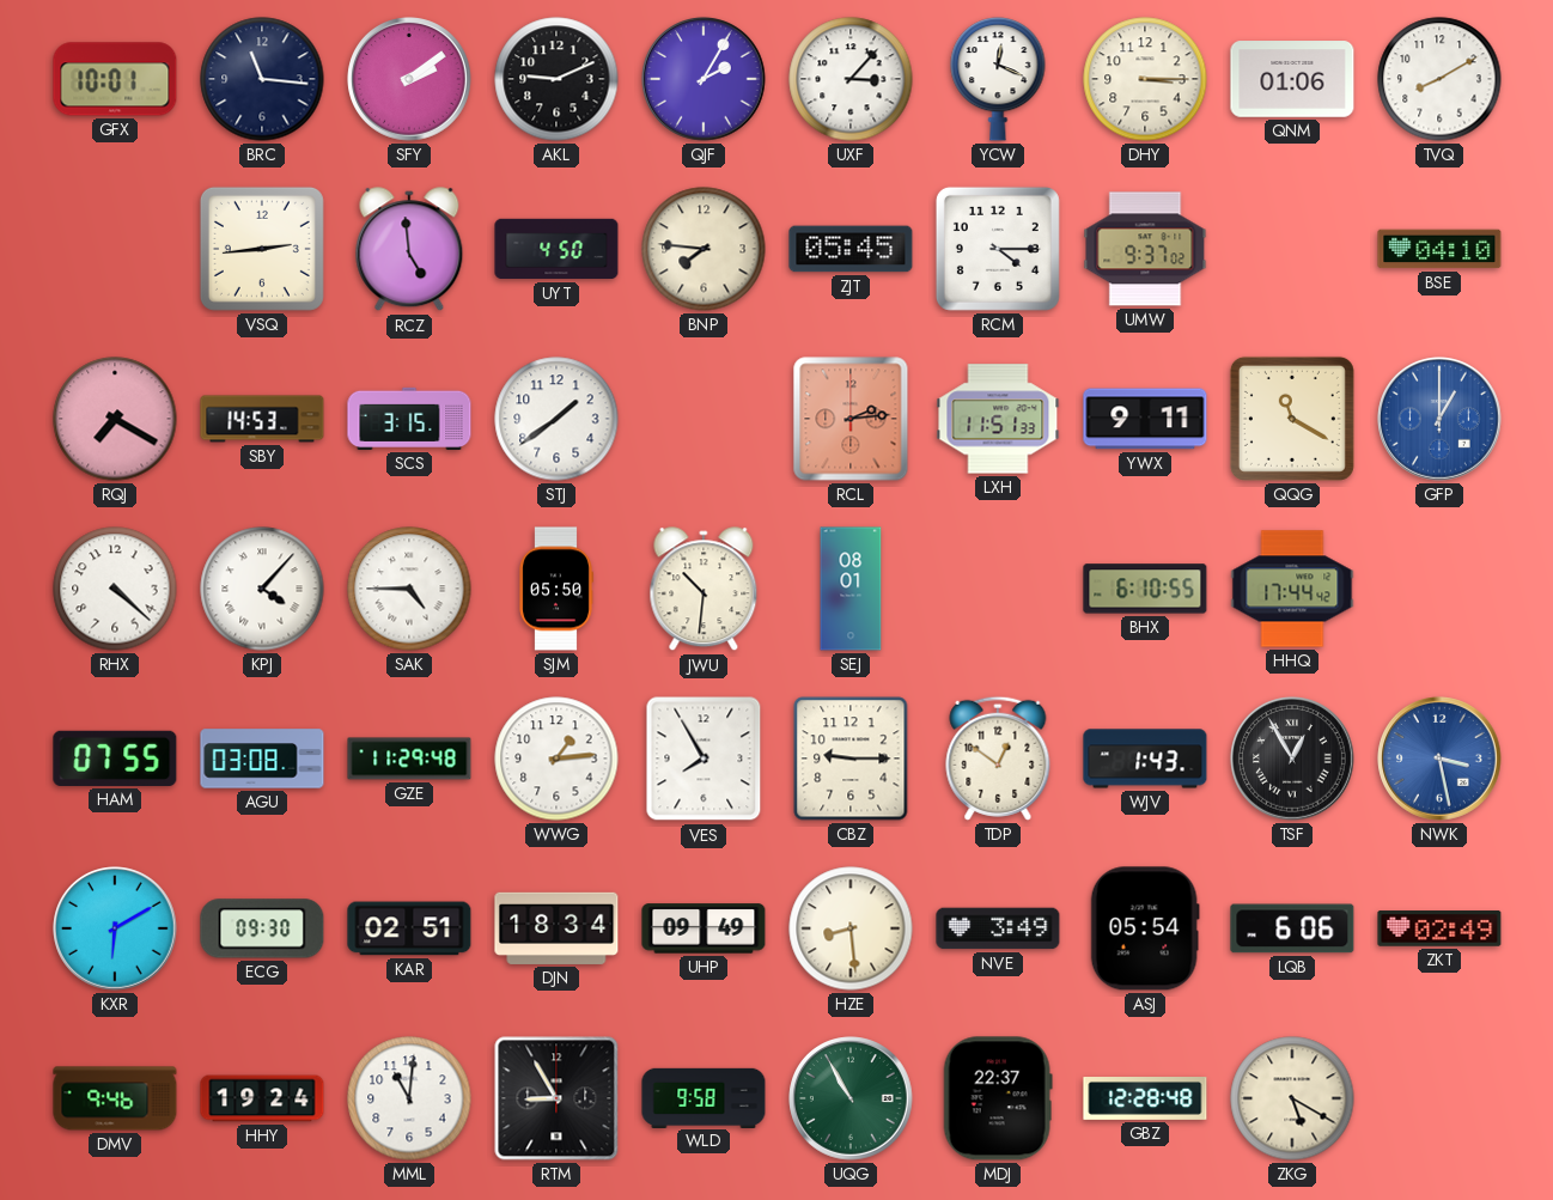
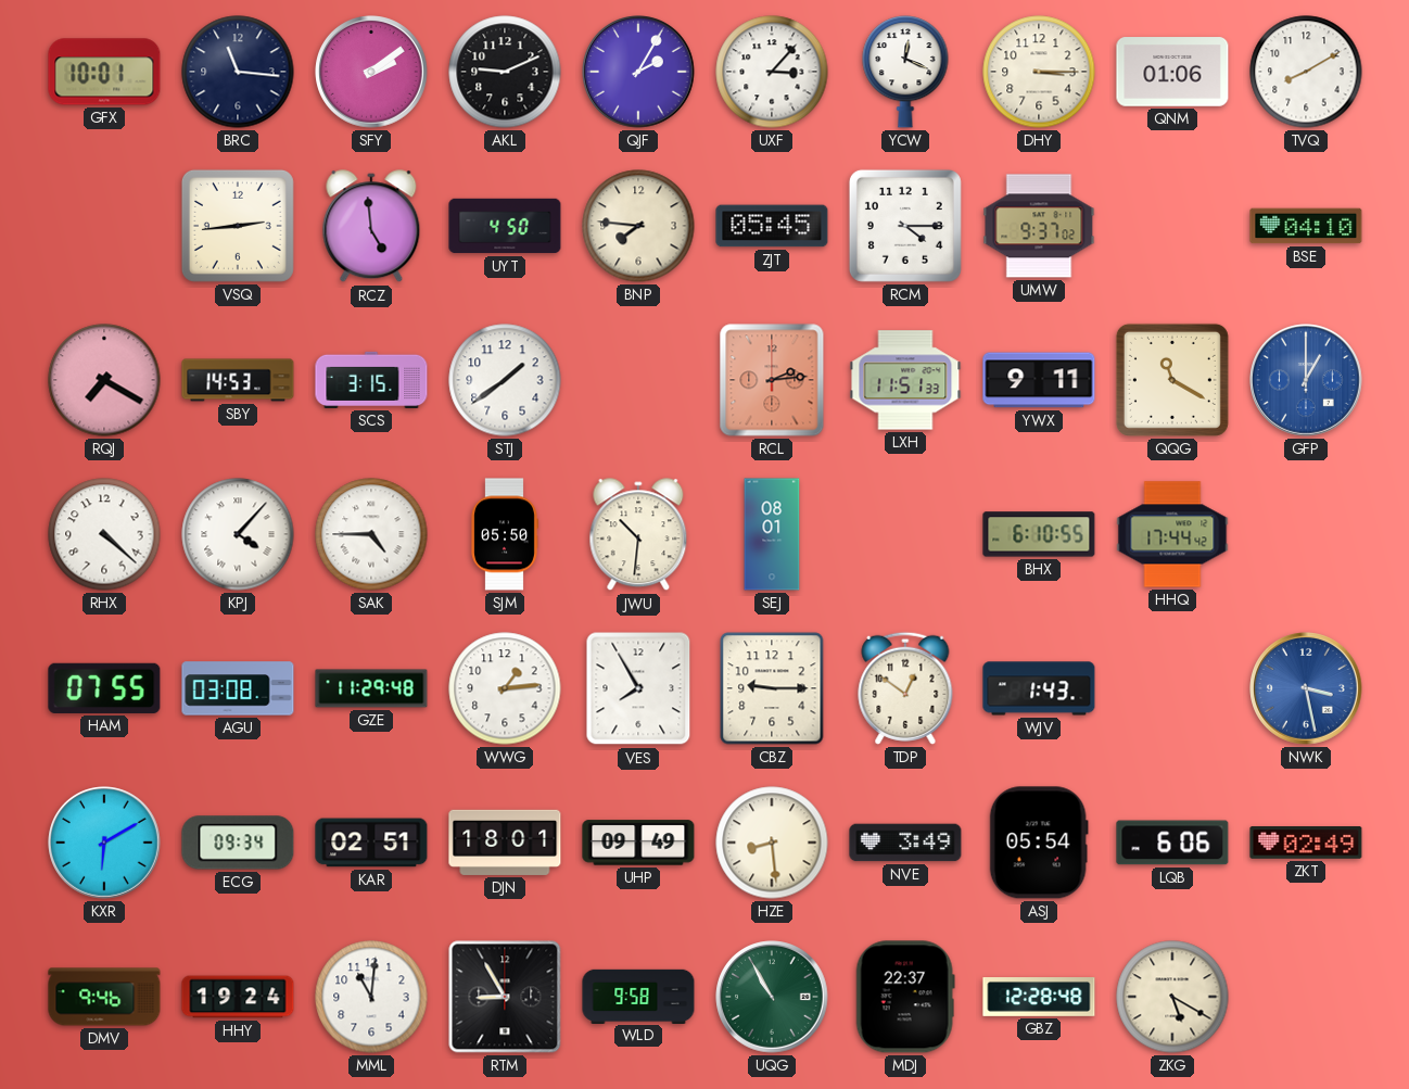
TSF: 12:55 -> none
ECG: 09:30 -> 09:34
DJN: 18:34 -> 18:01
